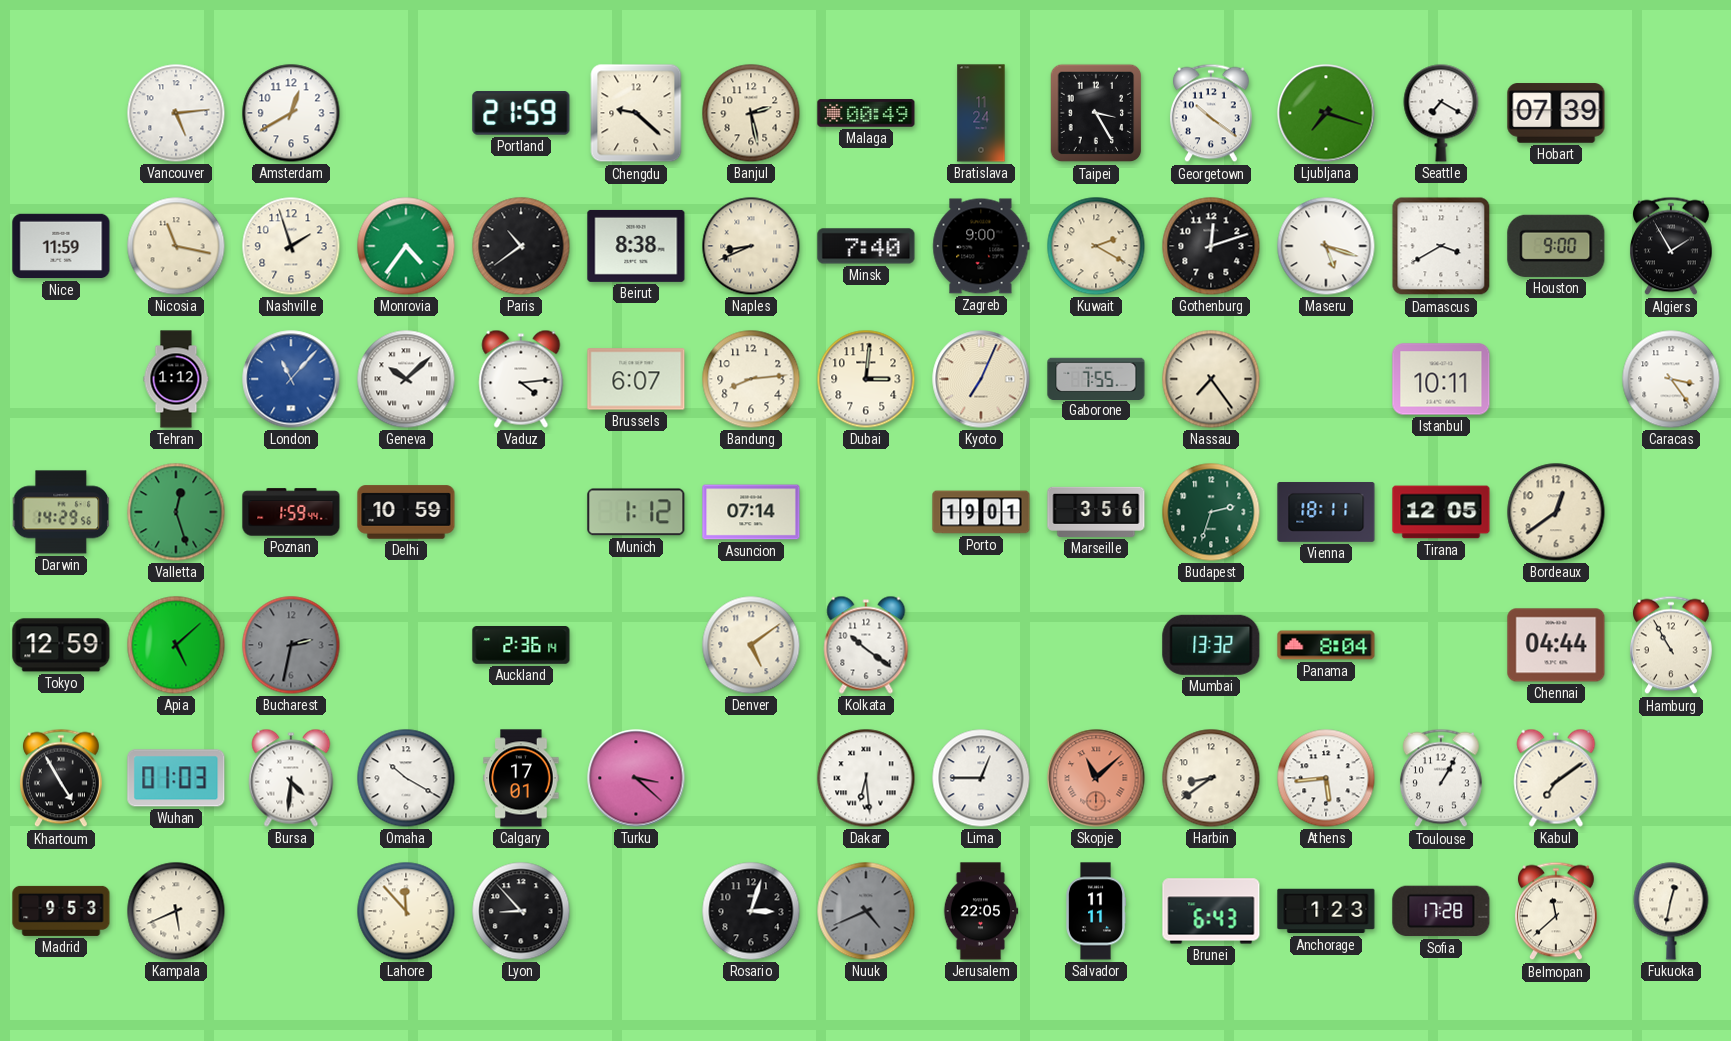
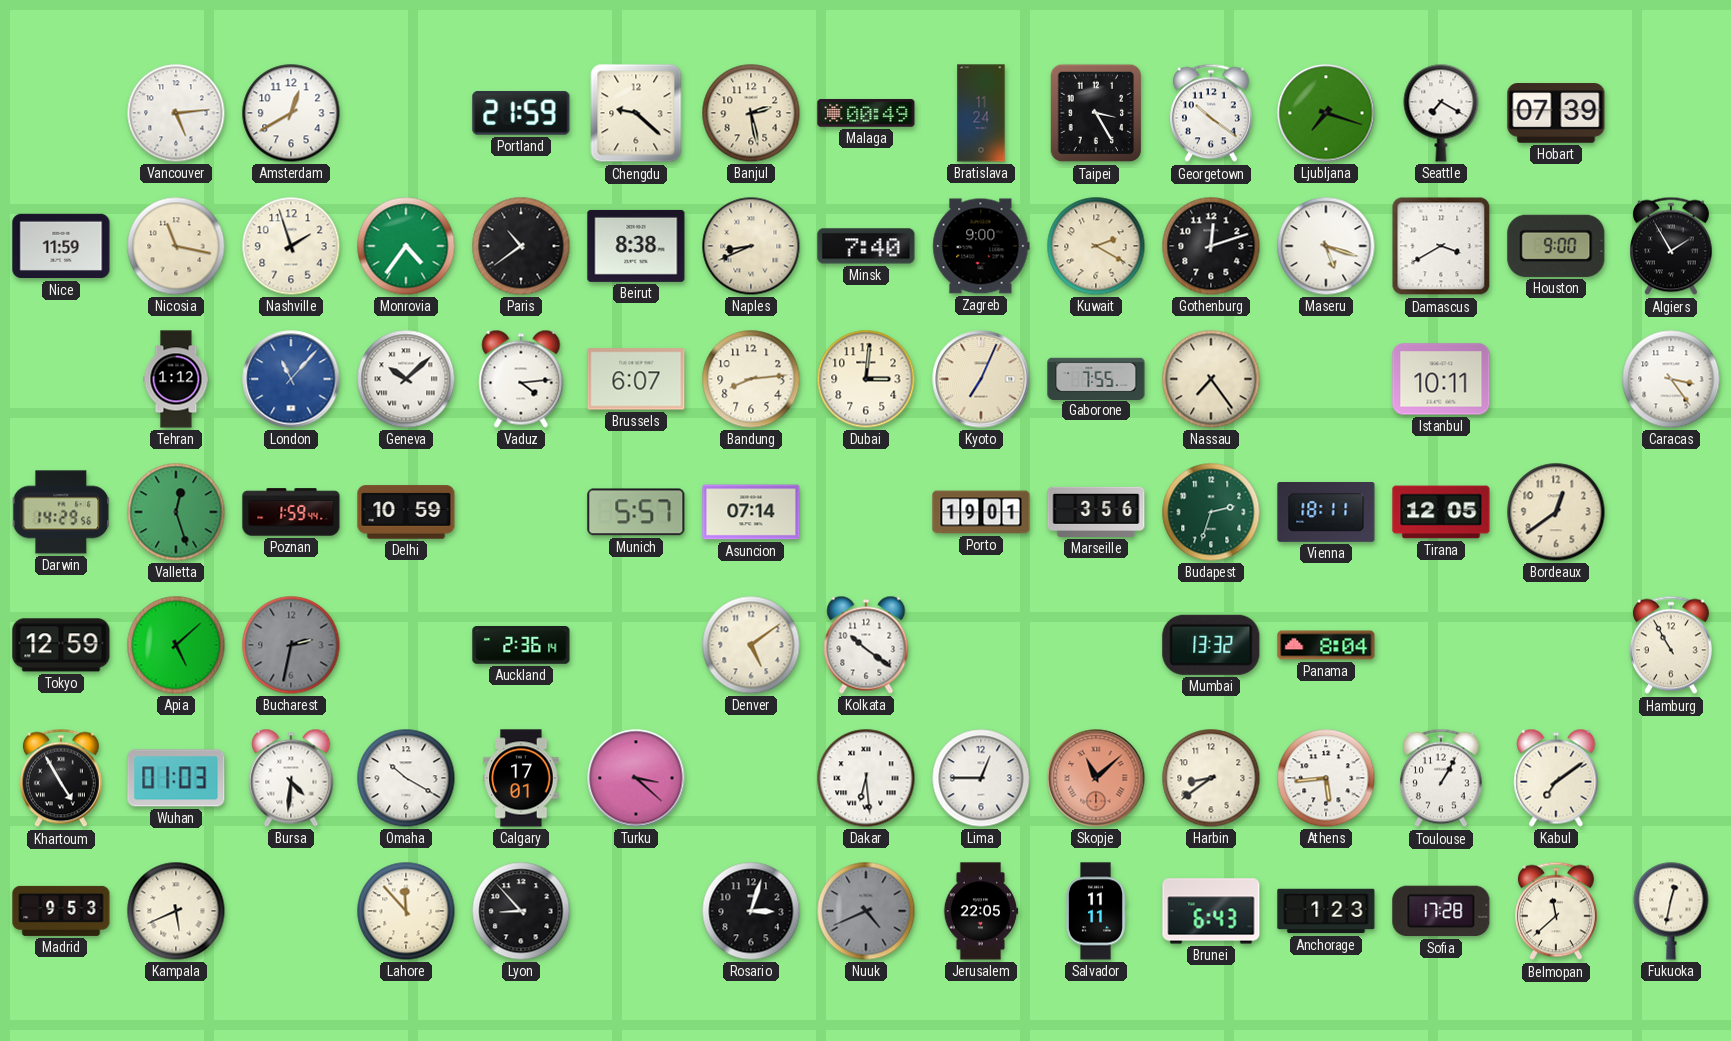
Munich: 1:12 -> 5:57
Chennai: 04:44 -> none
